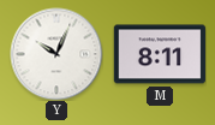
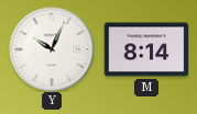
M: 8:11 -> 8:14
